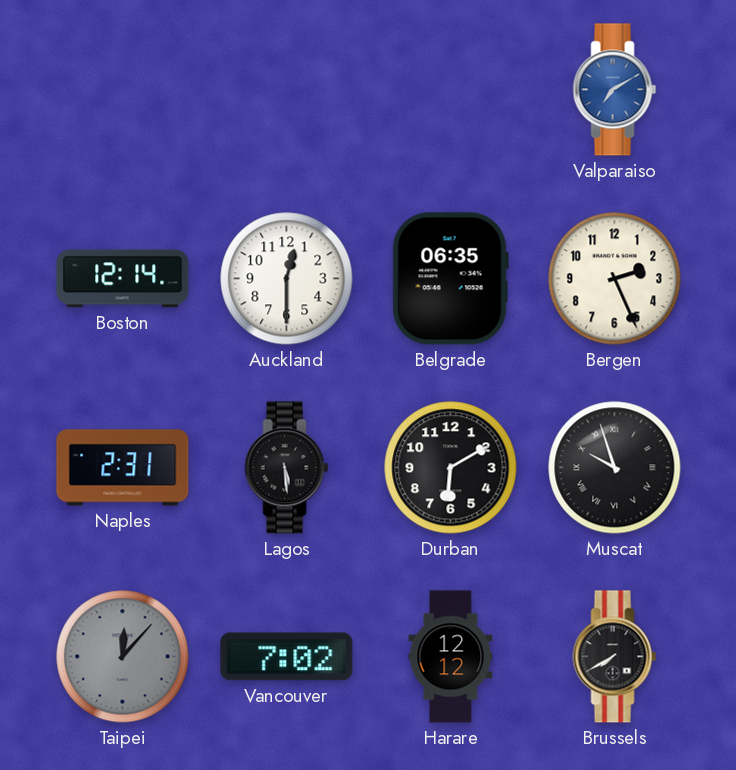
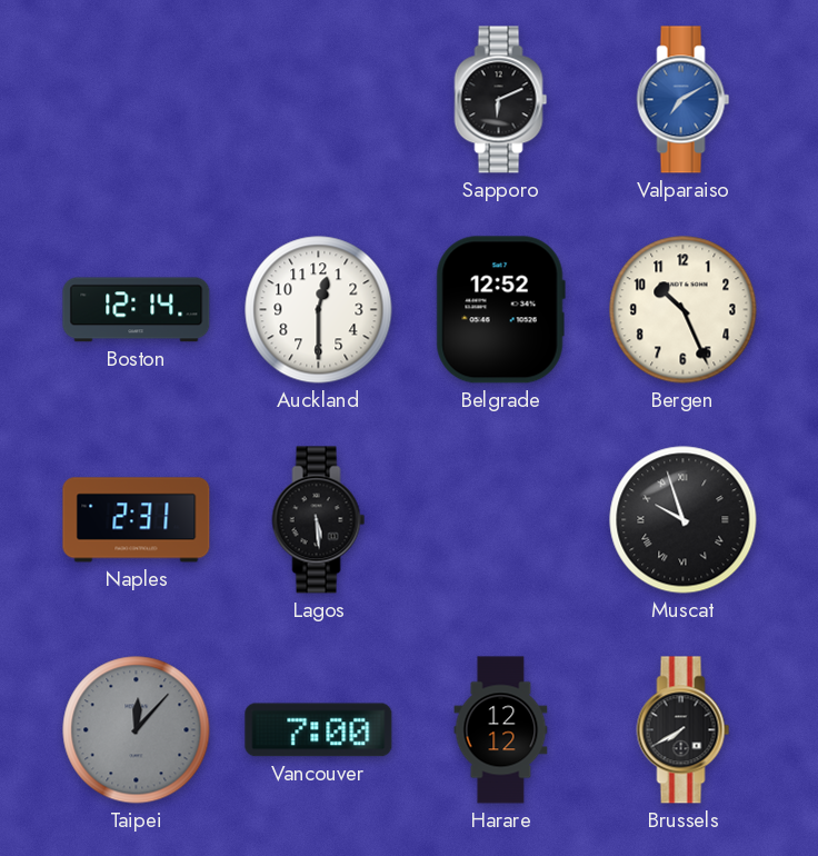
Sapporo: none -> 6:11
Belgrade: 06:35 -> 12:52
Bergen: 2:26 -> 10:26
Durban: 6:10 -> none
Vancouver: 7:02 -> 7:00
